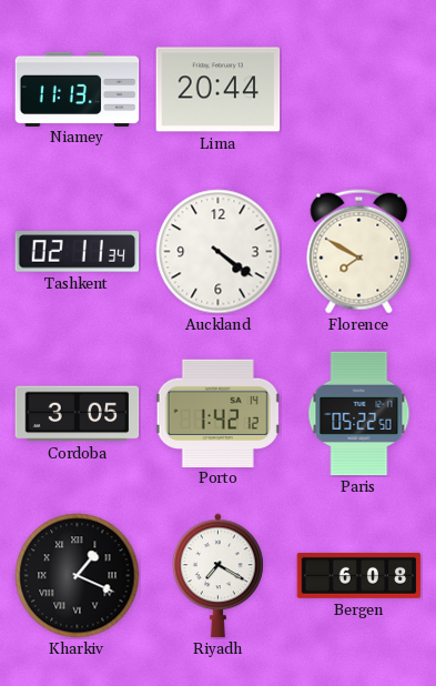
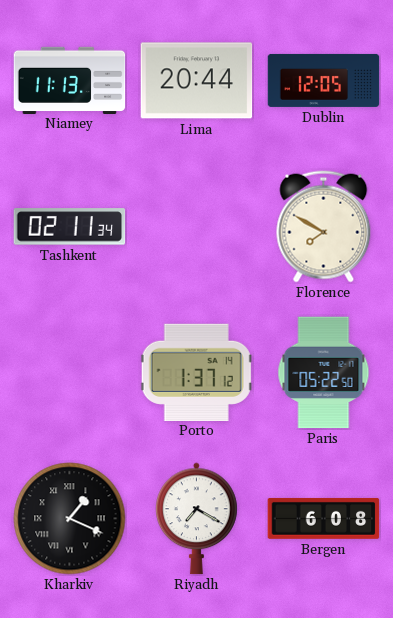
Dublin: none -> 12:05
Auckland: 4:21 -> none
Cordoba: 3:05 -> none
Porto: 1:42 -> 1:37
